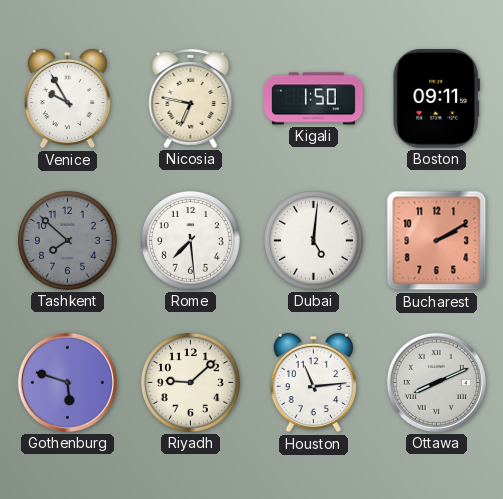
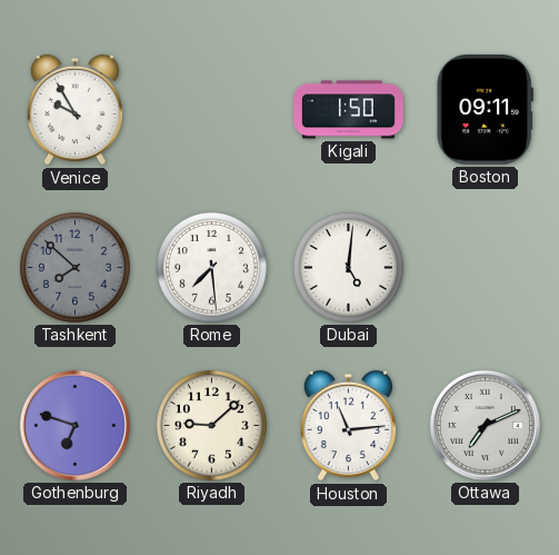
Nicosia: 6:47 -> none
Bucharest: 2:10 -> none
Gothenburg: 5:48 -> 6:48
Ottawa: 8:11 -> 7:11
